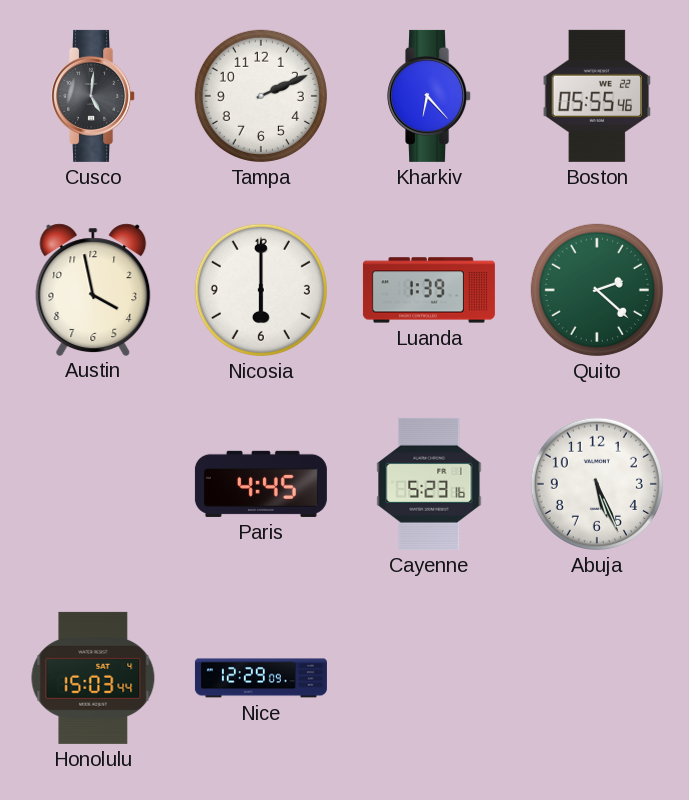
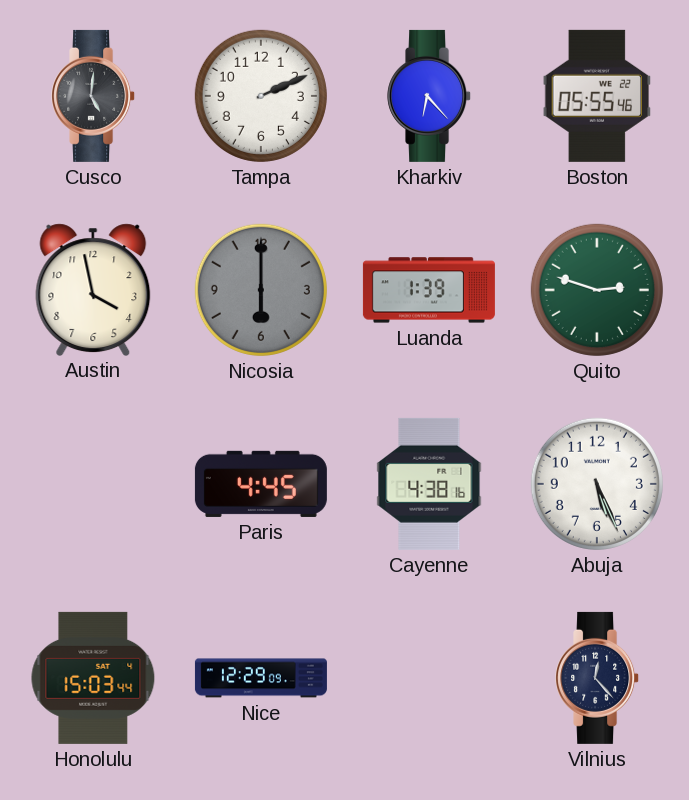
Nicosia dial: white -> grey
Quito: 2:22 -> 2:48
Cayenne: 5:23 -> 4:38
Vilnius: none -> 12:23
